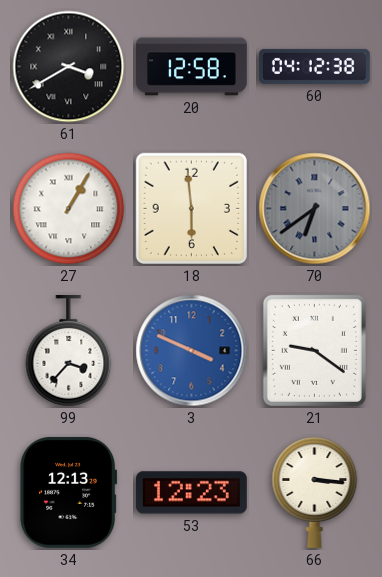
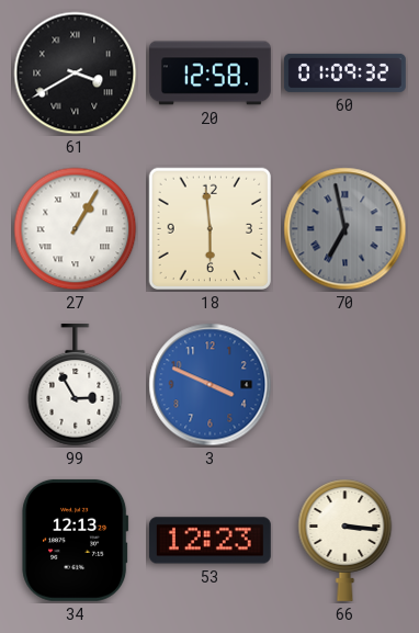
60: 04:12 -> 01:09
70: 6:39 -> 6:58
99: 3:37 -> 2:55
21: 9:21 -> none
